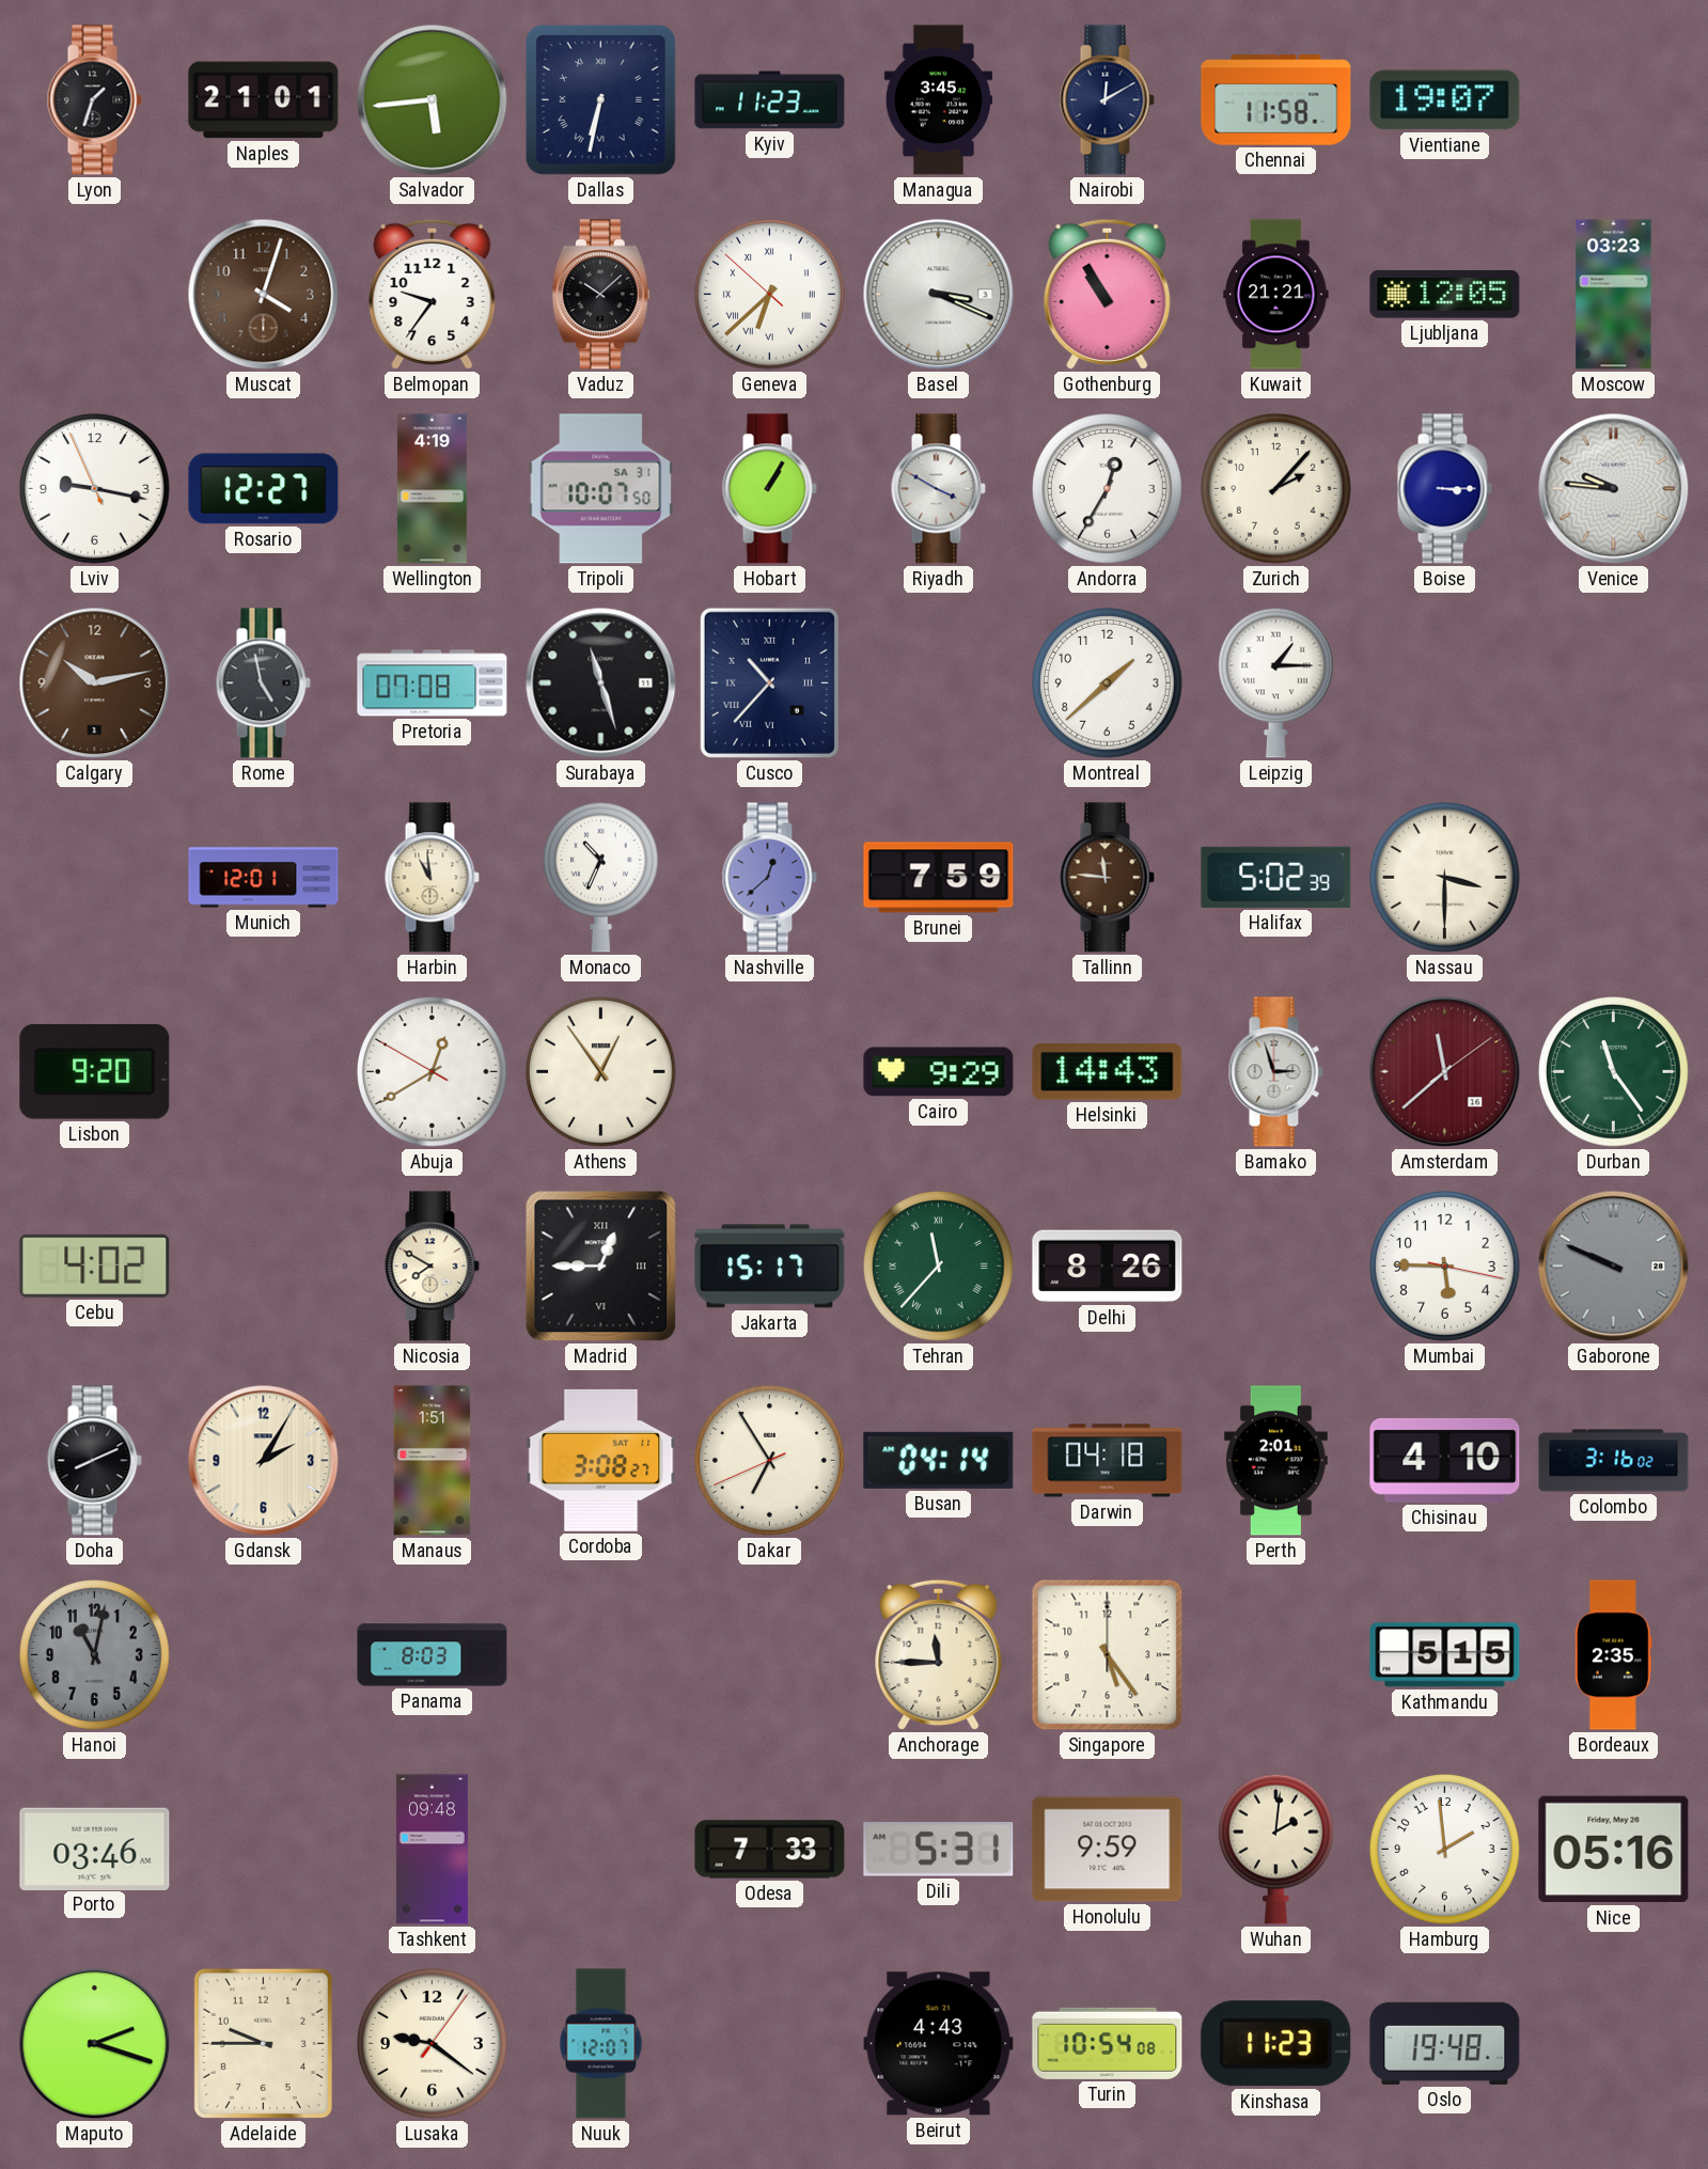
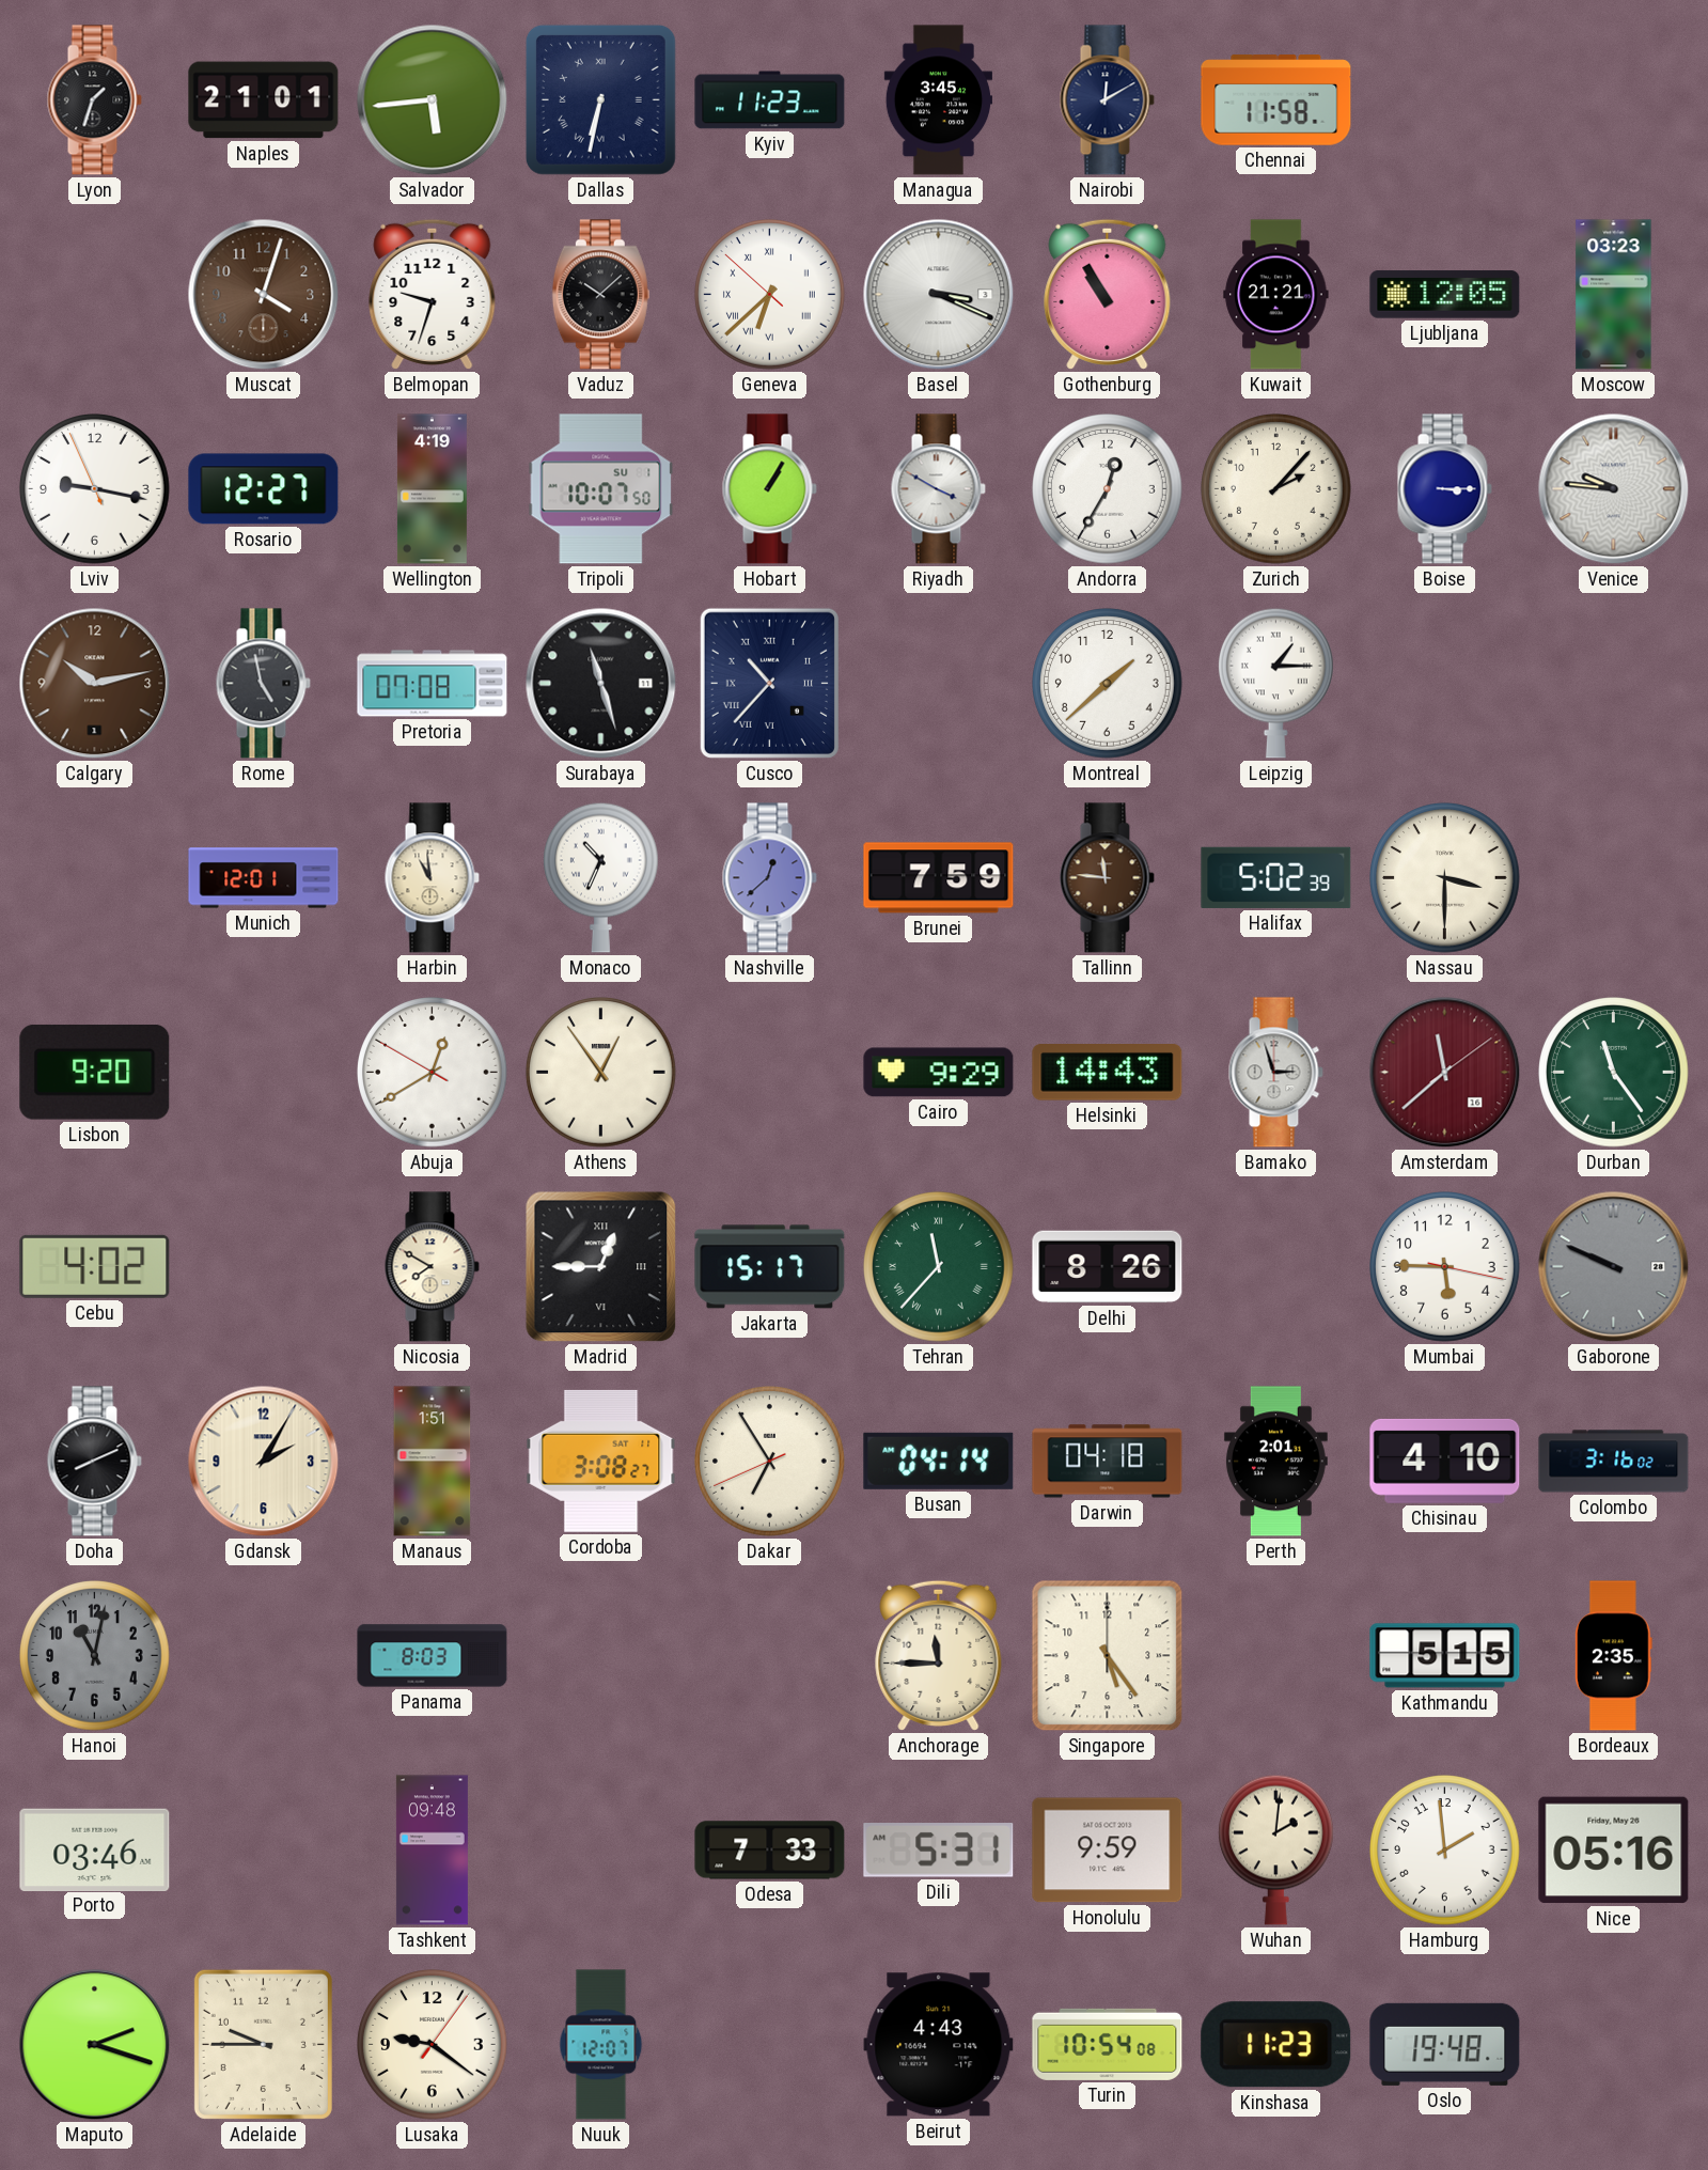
Vientiane: 19:07 -> none
Belmopan: 9:36 -> 9:33
Tripoli date: SA 31 -> SU 1
